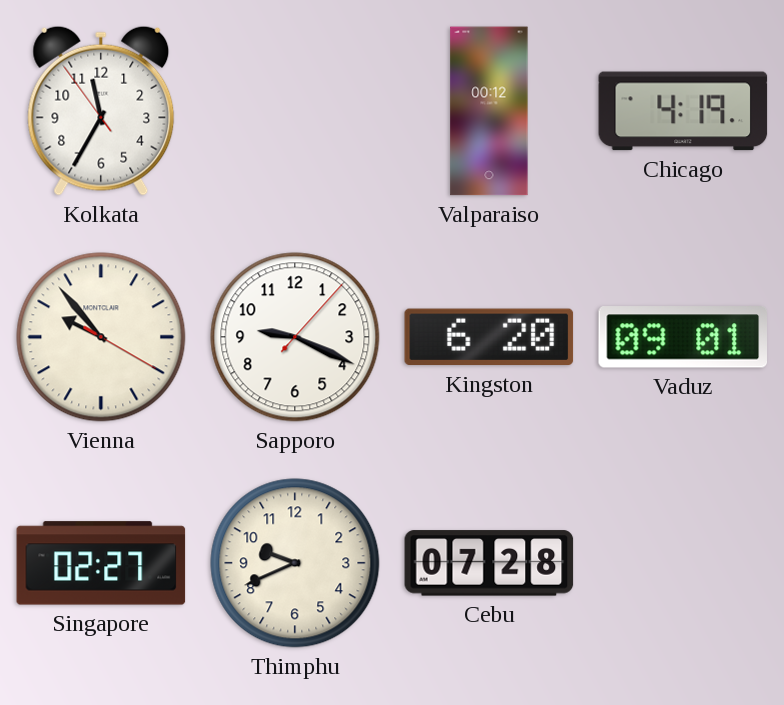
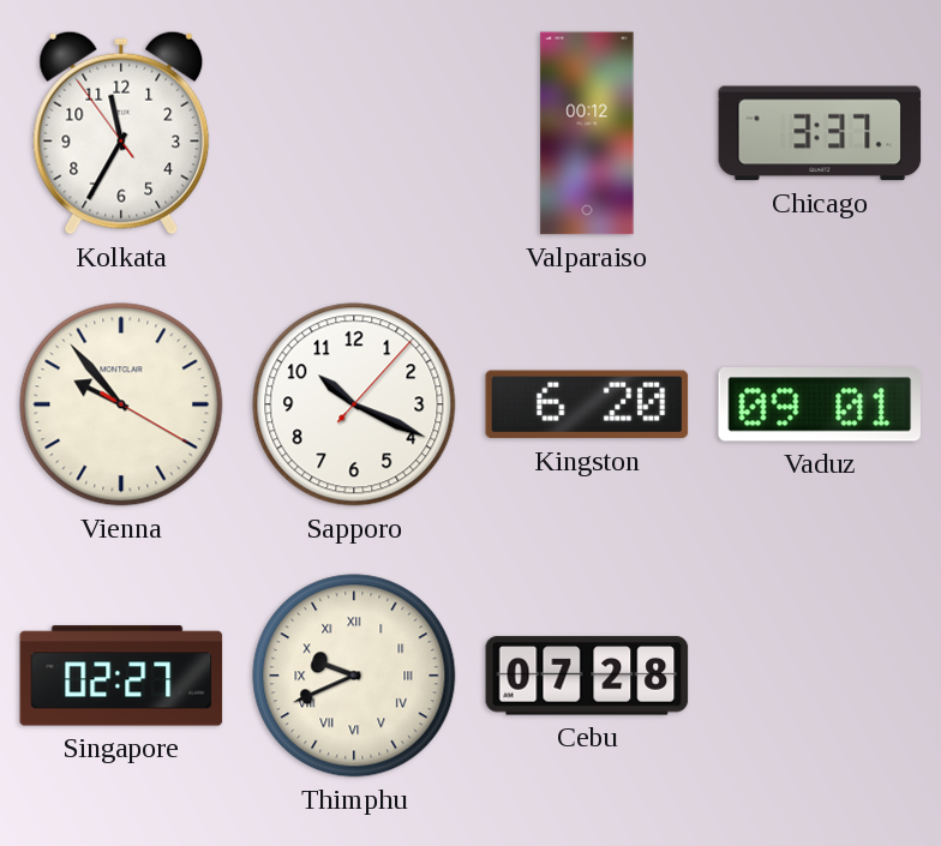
Chicago: 4:19 -> 3:37
Sapporo: 9:19 -> 10:19
Thimphu numerals: Arabic -> Roman
